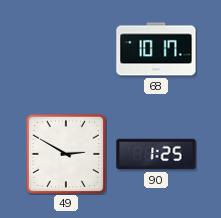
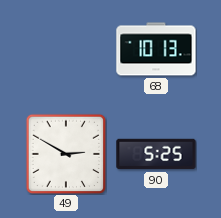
68: 10:17 -> 10:13
90: 1:25 -> 5:25
